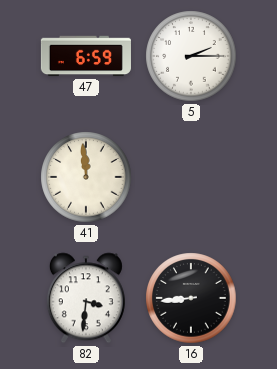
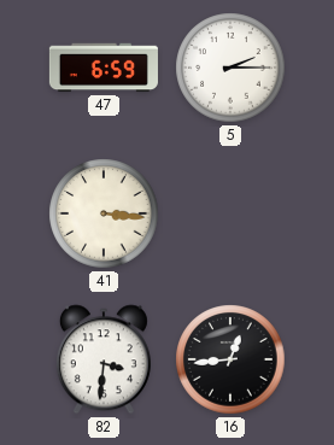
41: 11:59 -> 3:16
16: 8:44 -> 12:44
